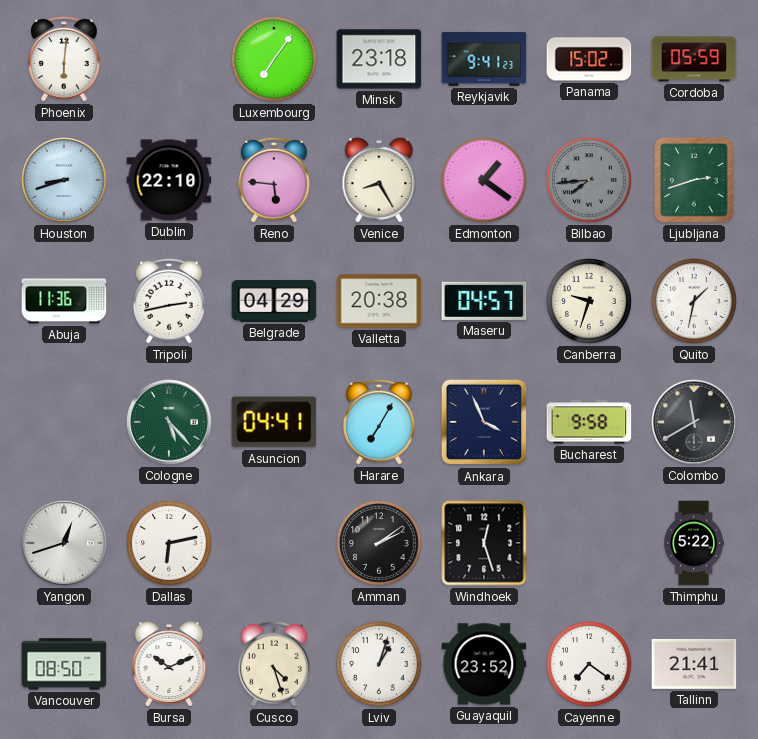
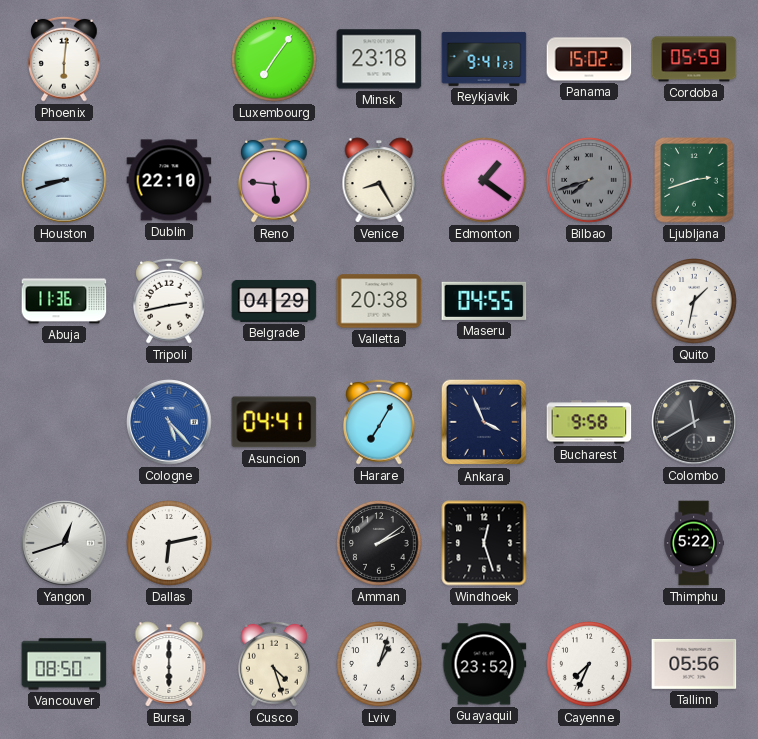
Bilbao: 7:44 -> 7:42
Maseru: 04:57 -> 04:55
Canberra: 9:33 -> none
Cologne dial: green -> blue
Bursa: 10:11 -> 6:00
Cayenne: 7:21 -> 7:34
Tallinn: 21:41 -> 05:56
